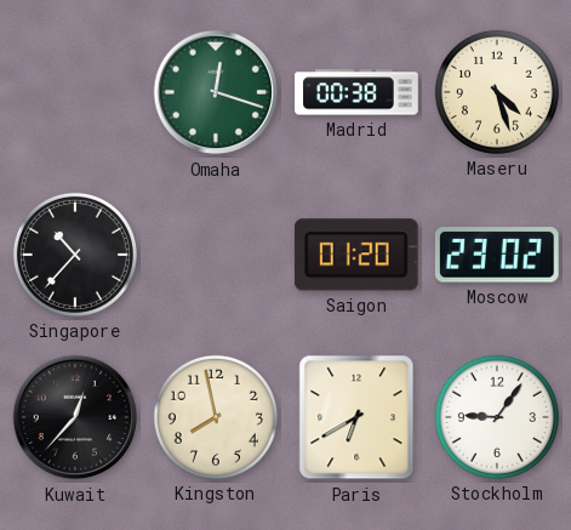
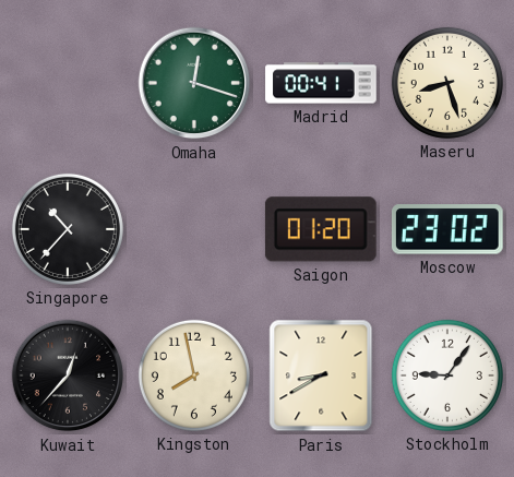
Madrid: 00:38 -> 00:41
Maseru: 4:27 -> 8:27
Paris: 6:40 -> 8:40
